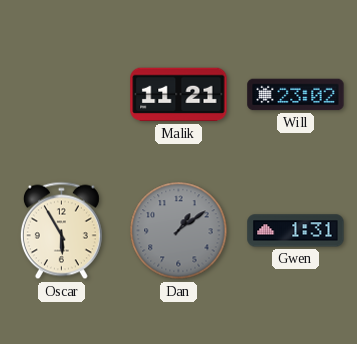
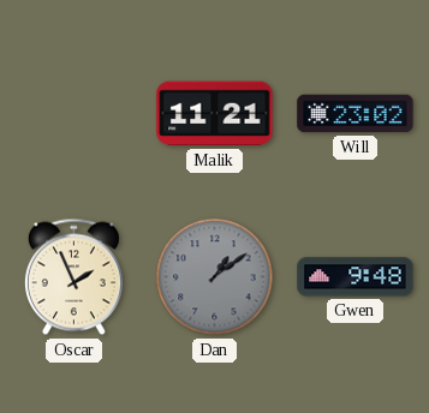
Oscar: 5:55 -> 1:56
Gwen: 1:31 -> 9:48
